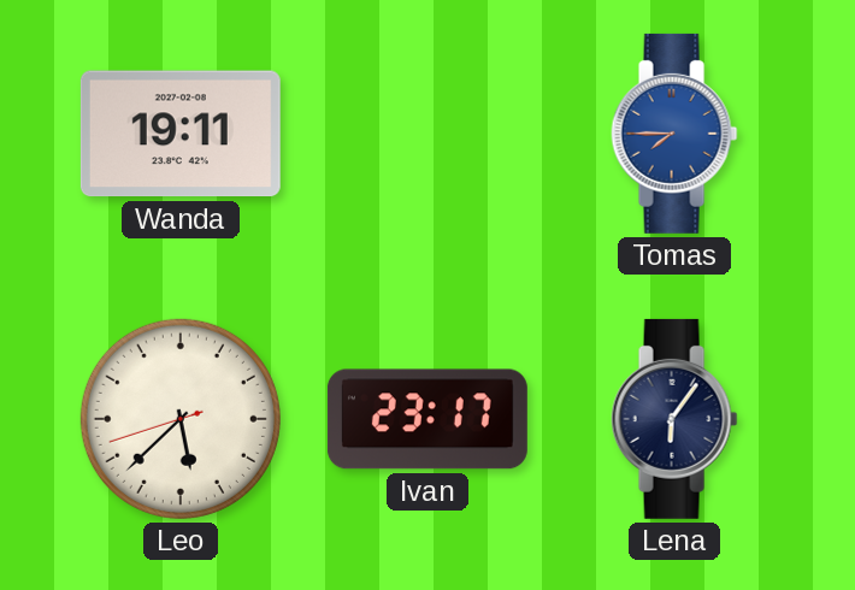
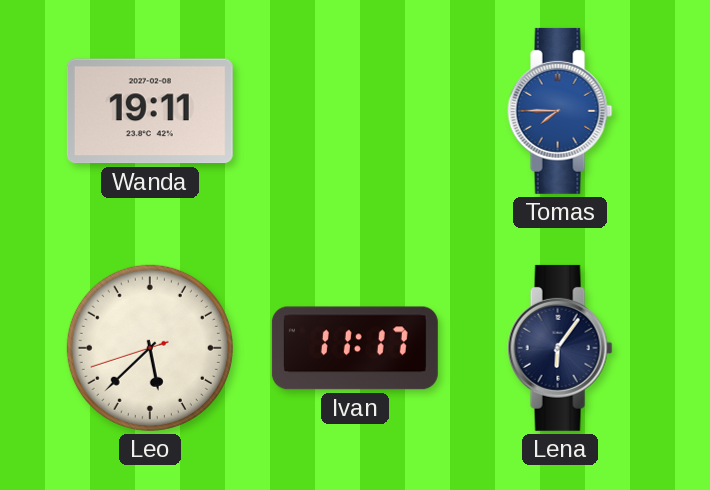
Ivan: 23:17 -> 11:17
